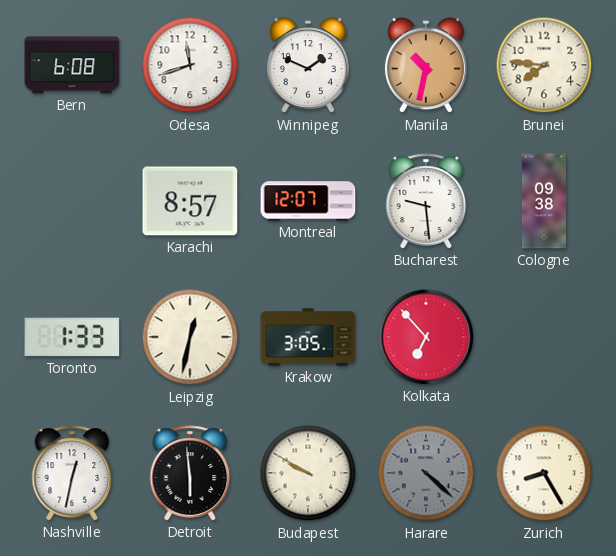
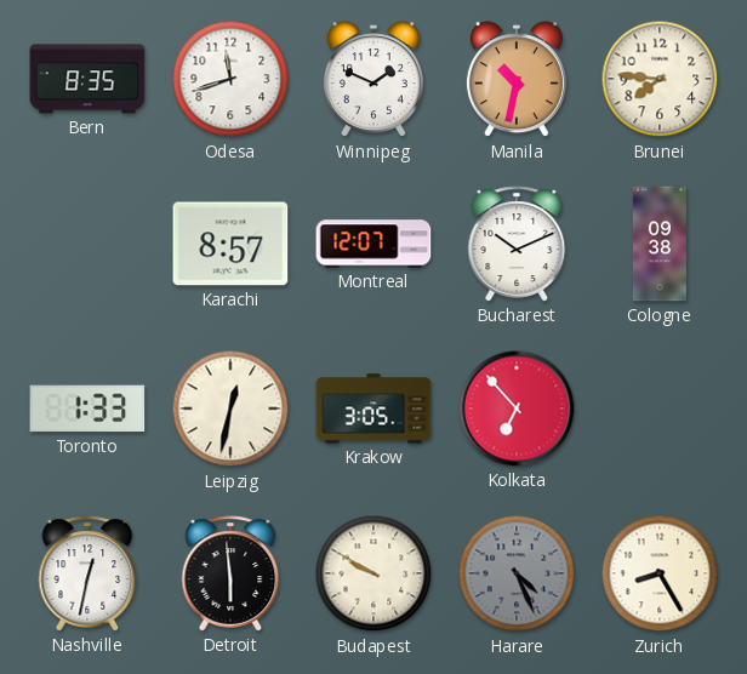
Bern: 6:08 -> 8:35
Bucharest: 9:29 -> 10:11
Harare: 4:22 -> 4:26
